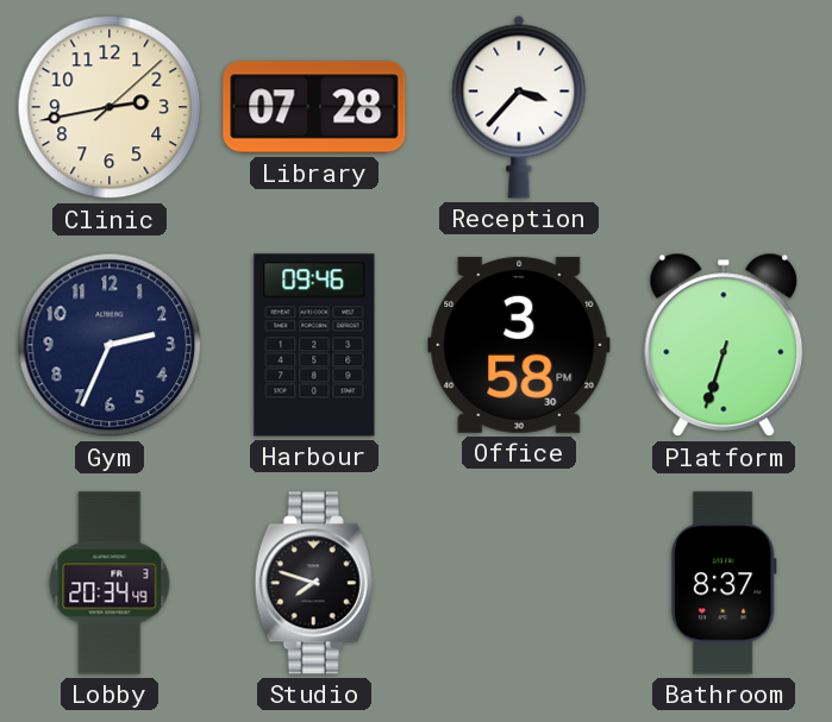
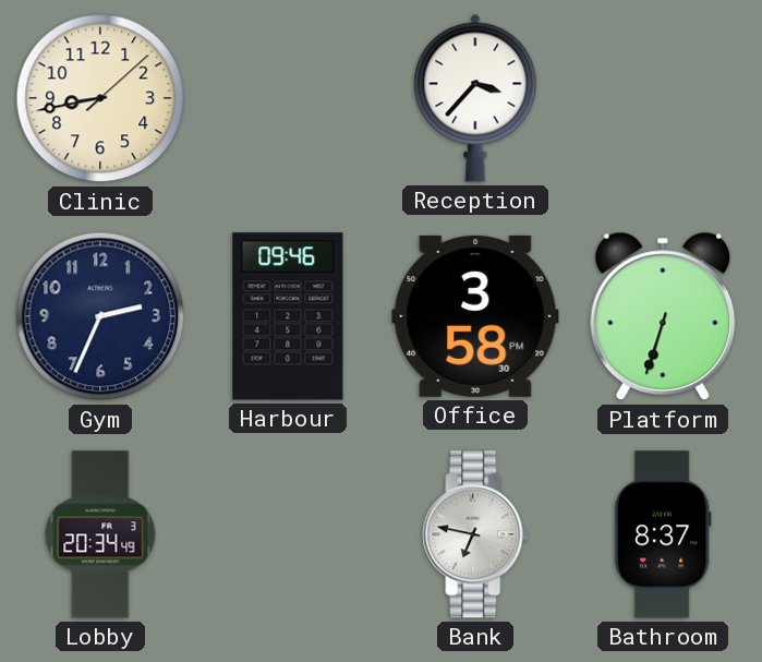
Clinic: 2:43 -> 8:43
Library: 07:28 -> none
Studio: 7:48 -> none
Bank: none -> 6:47
